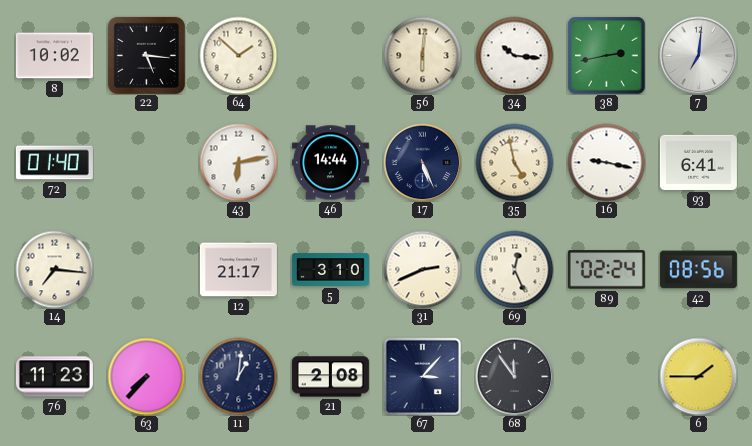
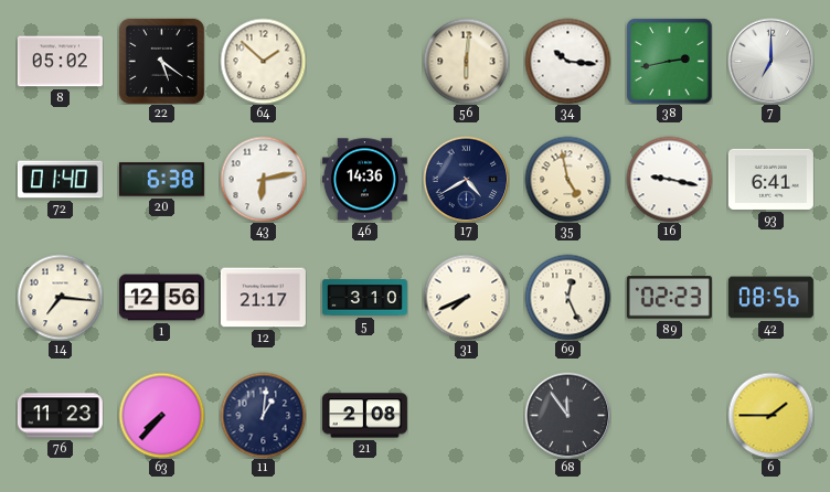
8: 10:02 -> 05:02
22: 5:16 -> 5:21
7: 7:01 -> 7:00
20: none -> 6:38
46: 14:44 -> 14:36
17: 5:26 -> 4:40
1: none -> 12:56
31: 2:41 -> 7:41
89: 02:24 -> 02:23
67: 3:07 -> none
